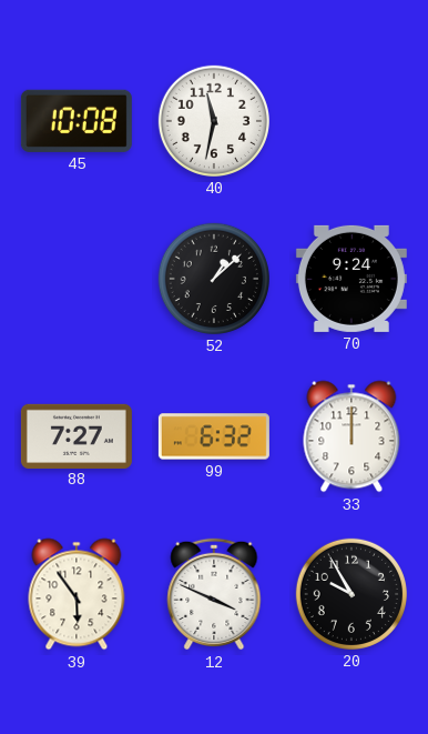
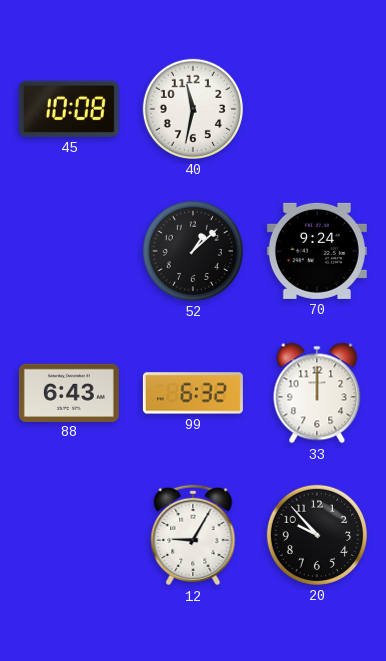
88: 7:27 -> 6:43
39: 5:54 -> none
12: 3:49 -> 9:05
20: 9:55 -> 9:53
